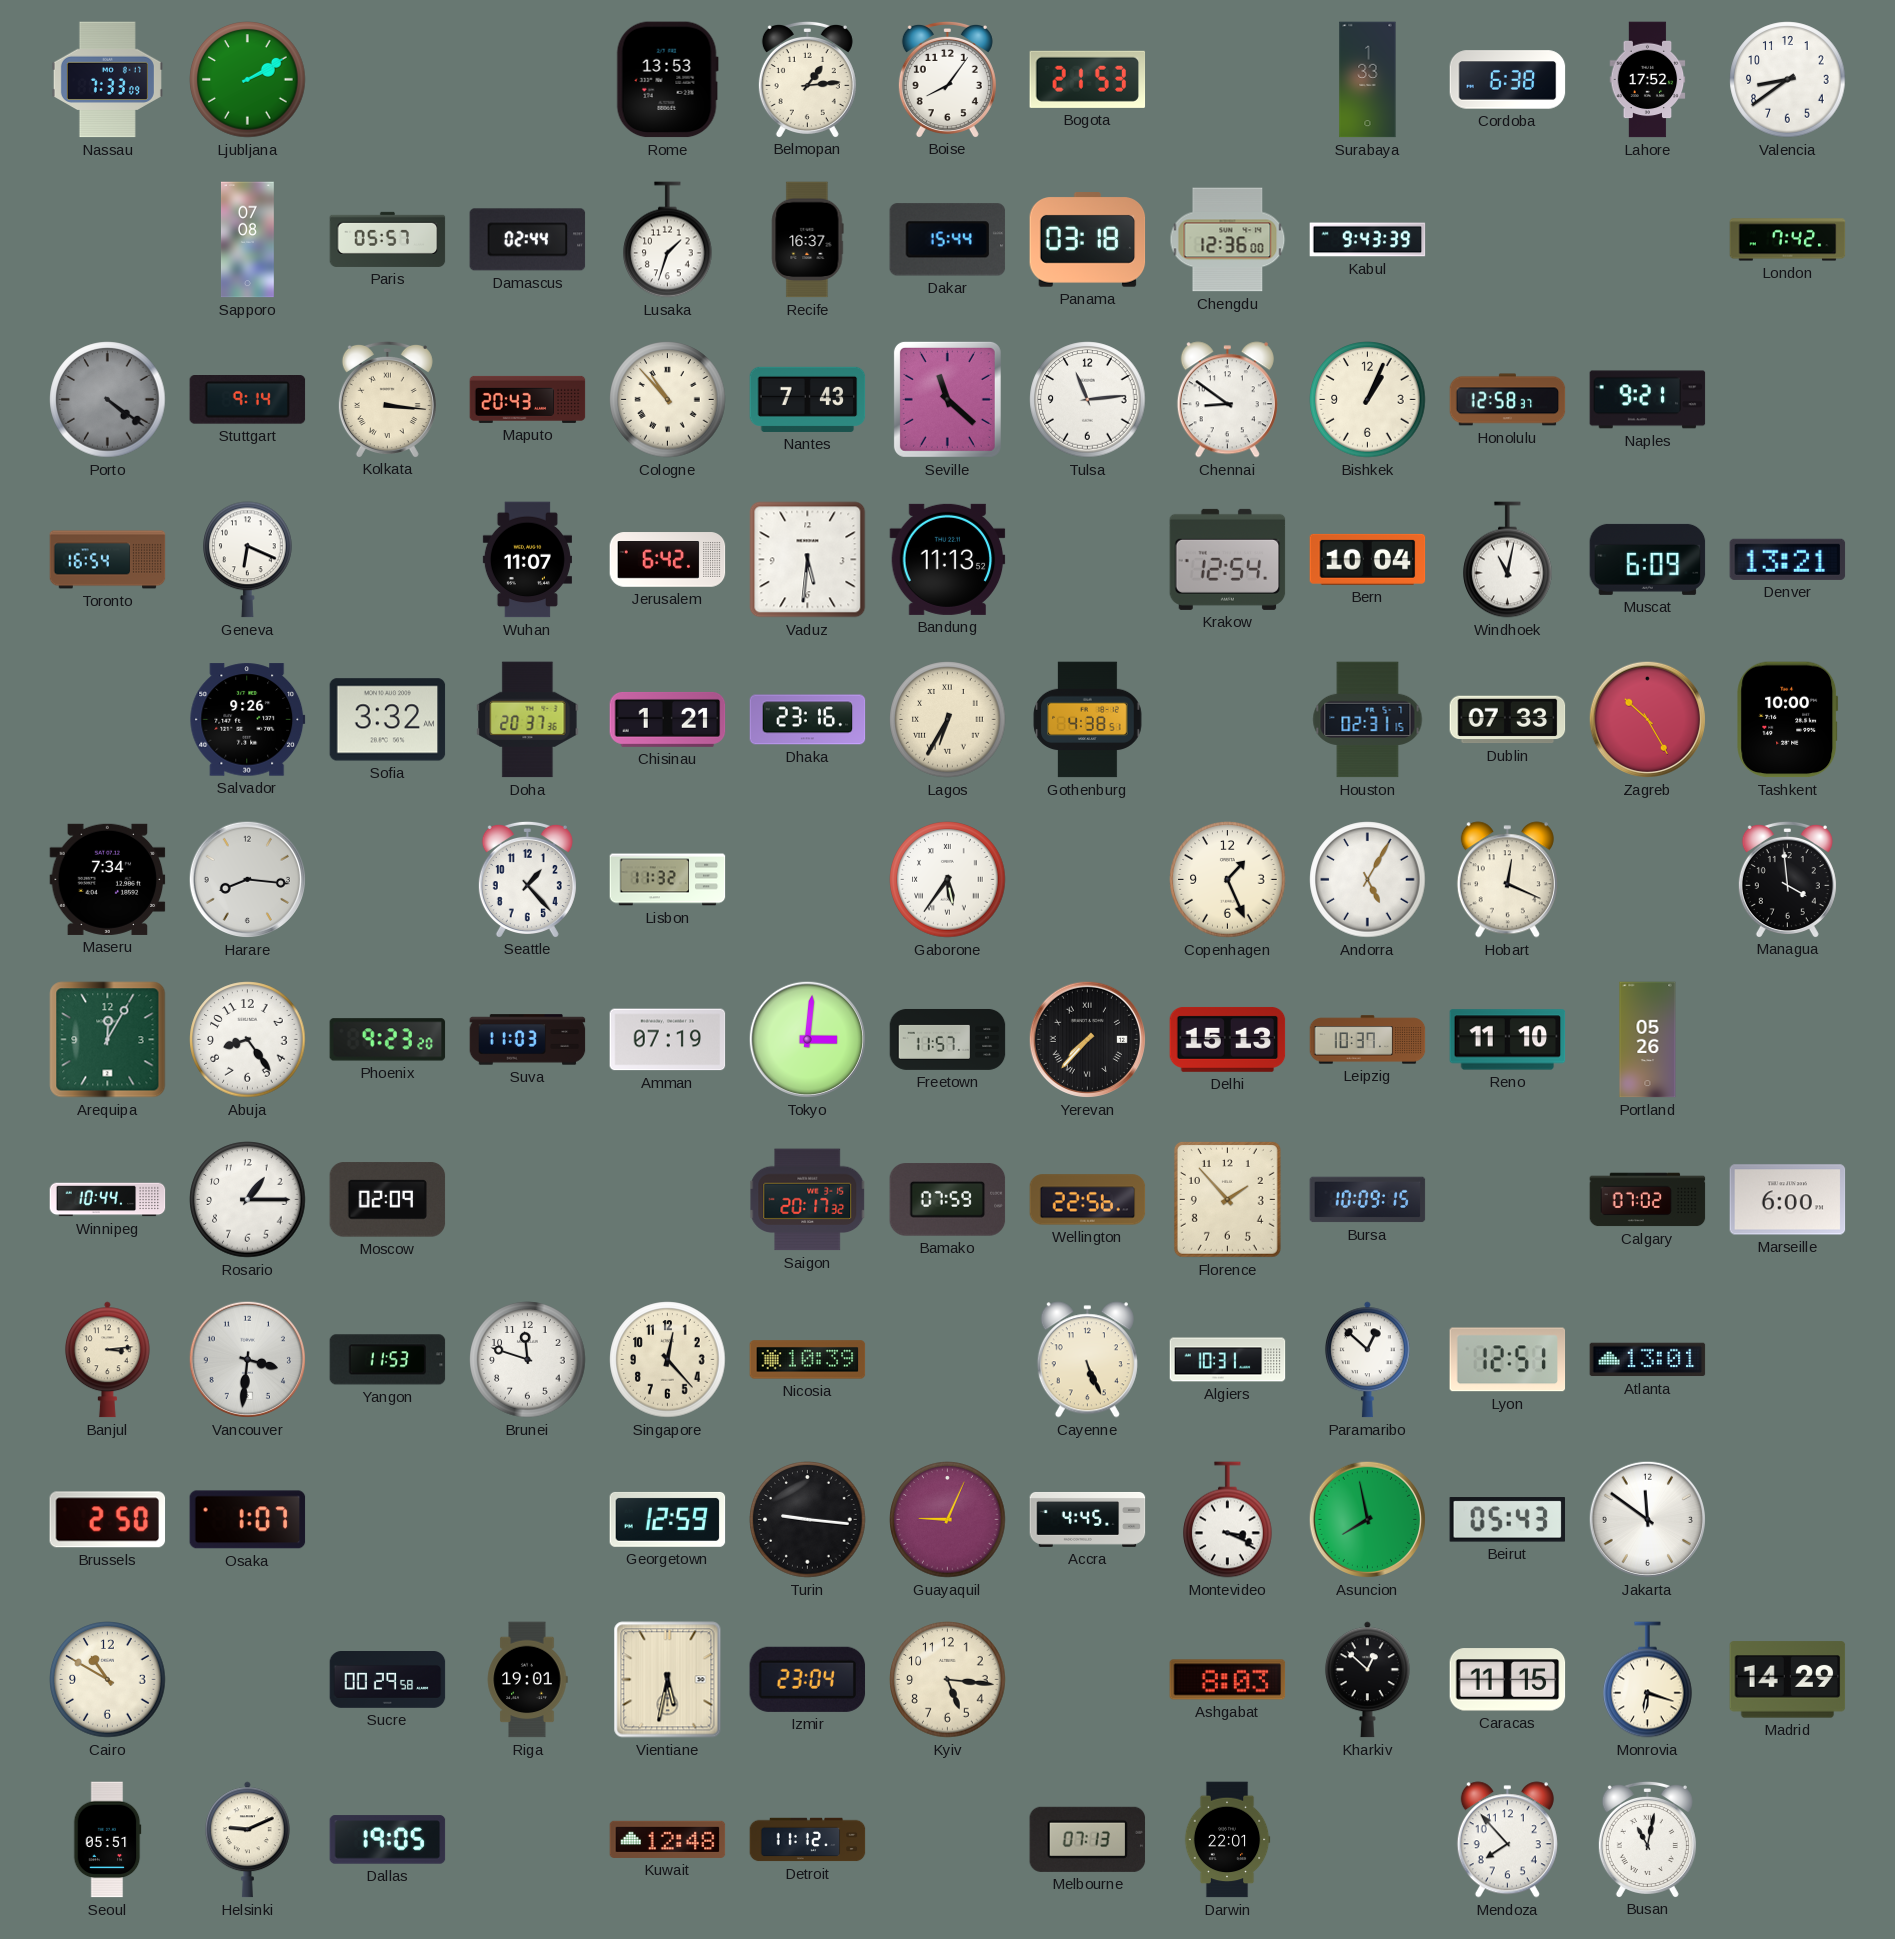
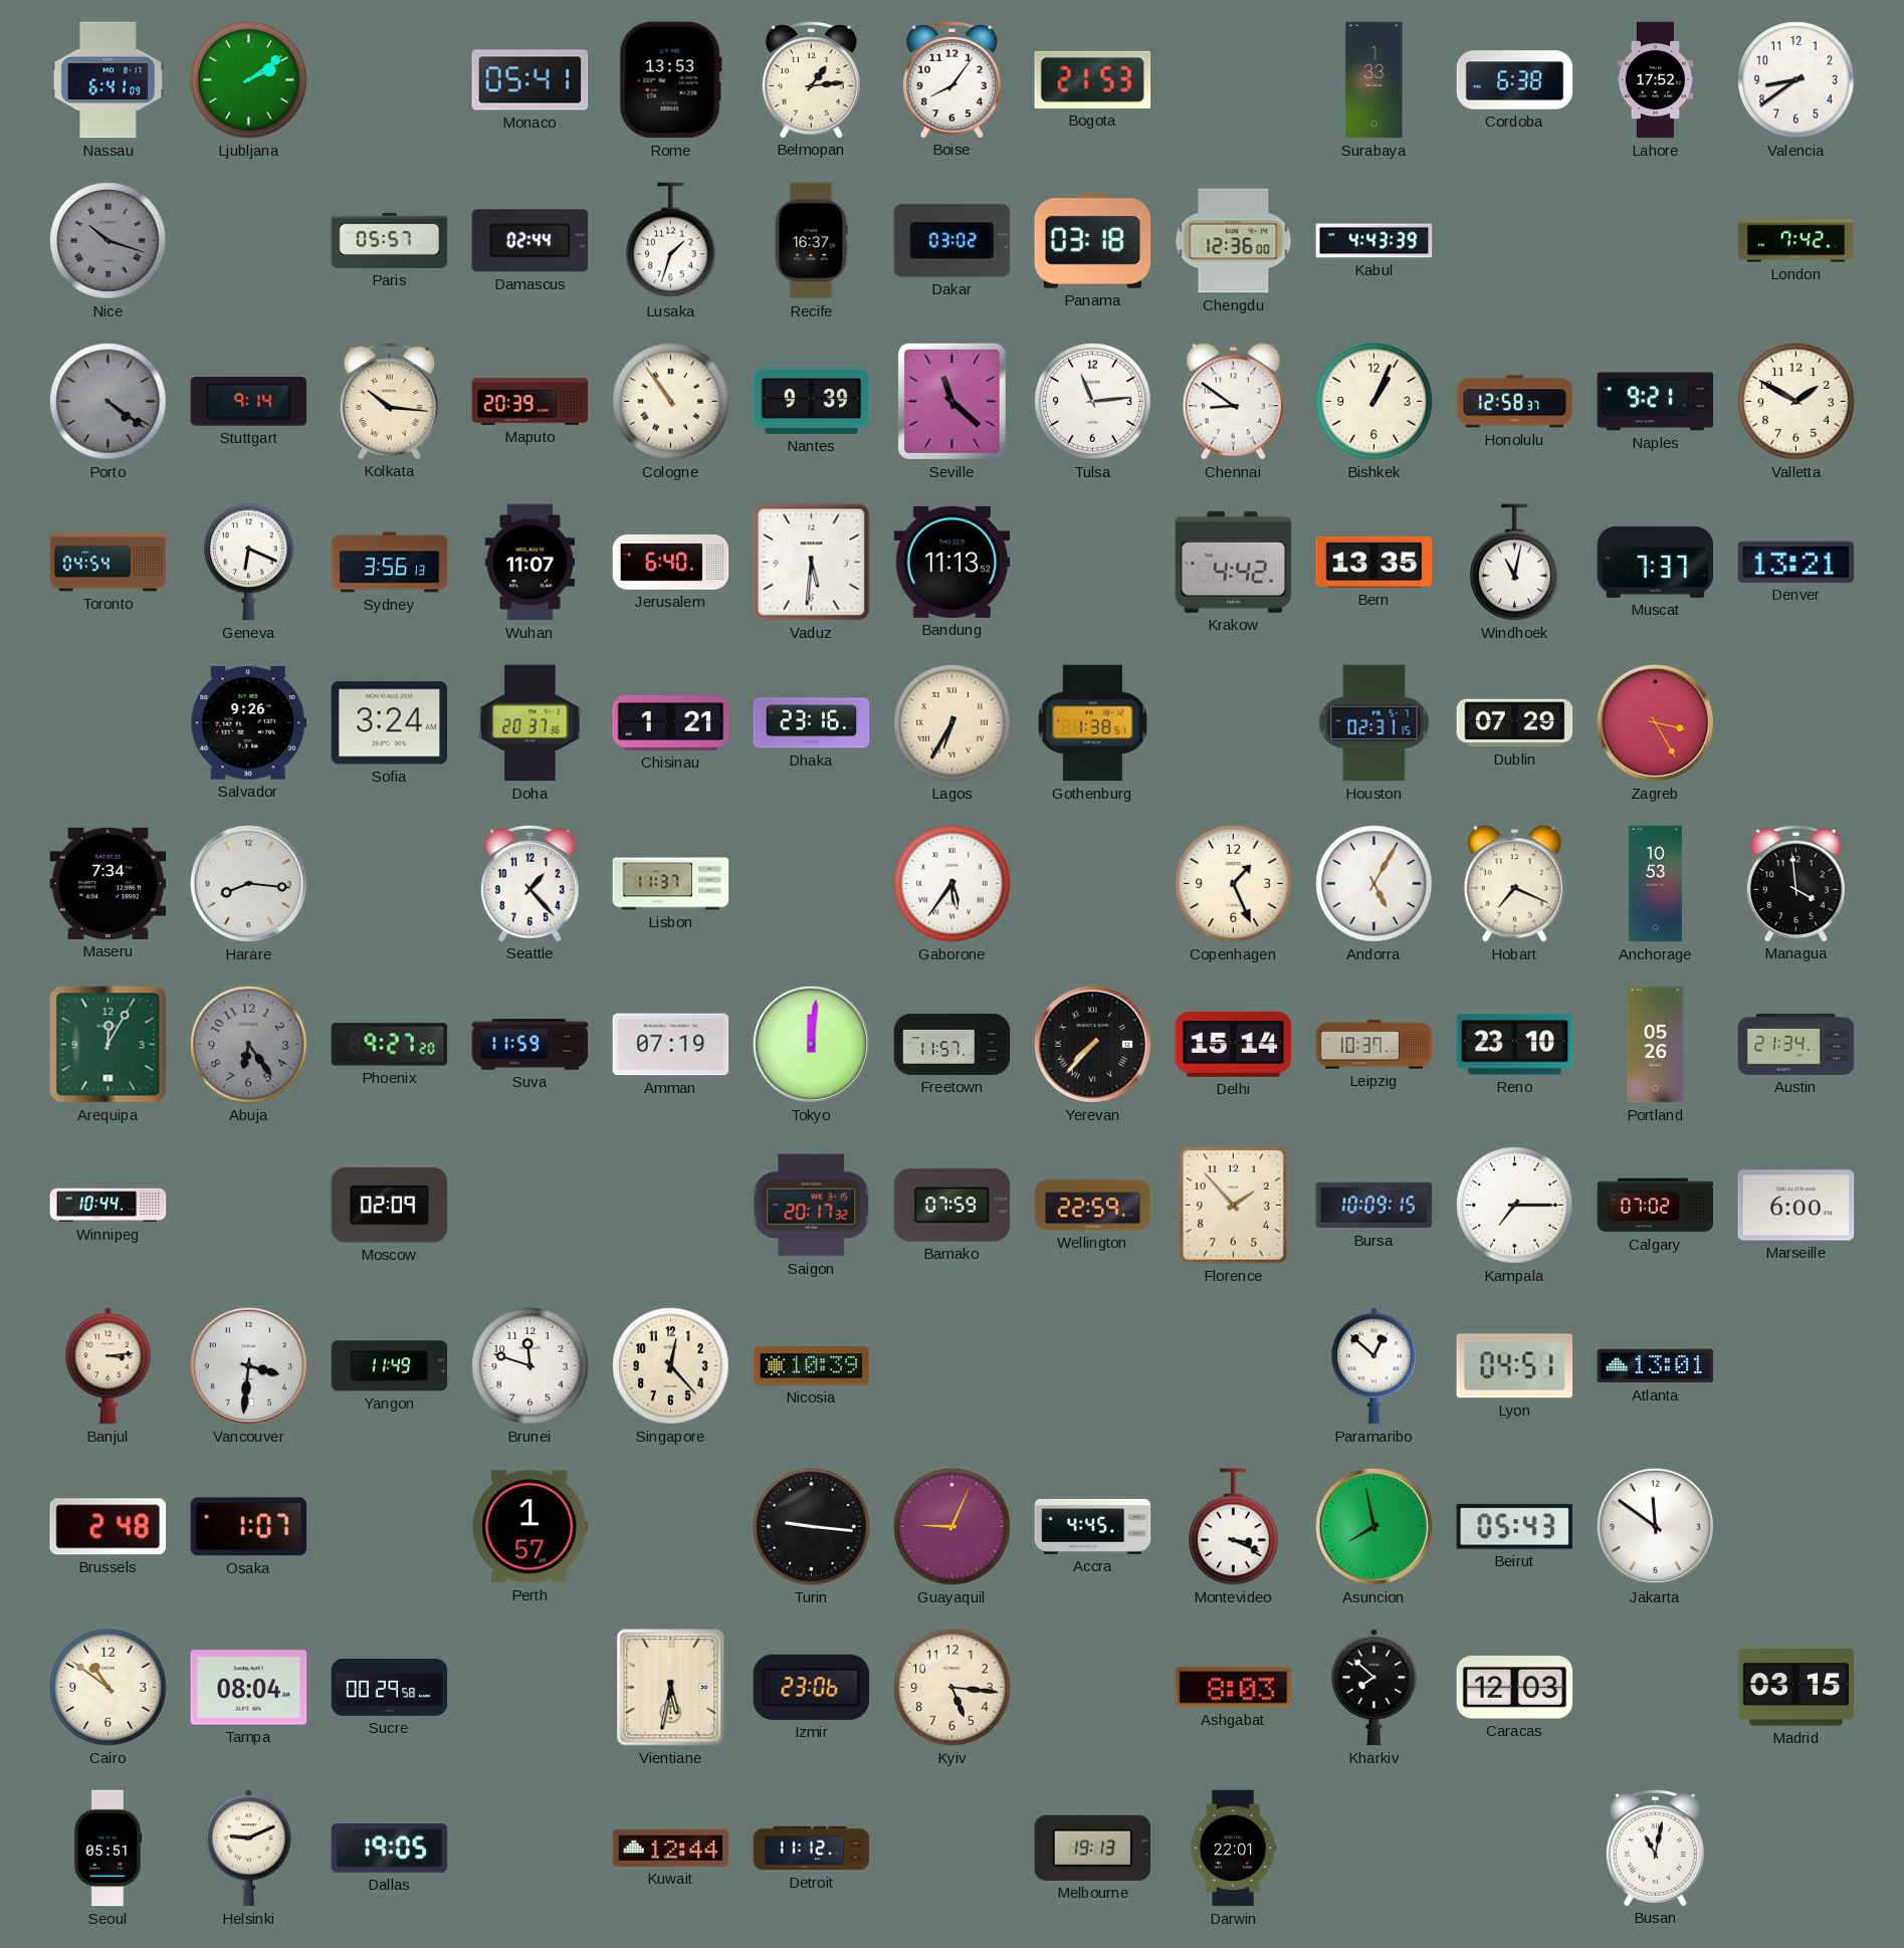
Nassau: 7:33 -> 6:41
Ljubljana: 2:10 -> 2:09
Monaco: none -> 05:41
Nice: none -> 10:18
Sapporo: 07:08 -> none
Dakar: 15:44 -> 03:02
Kabul: 9:43 -> 4:43
Kolkata: 3:16 -> 10:16
Maputo: 20:43 -> 20:39
Cologne: 10:53 -> 10:54
Nantes: 7:43 -> 9:39
Valletta: none -> 1:50
Toronto: 16:54 -> 04:54
Sydney: none -> 3:56
Jerusalem: 6:42 -> 6:40
Krakow: 12:54 -> 4:42
Bern: 10:04 -> 13:35
Muscat: 6:09 -> 7:37
Sofia: 3:32 -> 3:24
Gothenburg: 4:38 -> 1:38
Dublin: 07:33 -> 07:29
Zagreb: 10:25 -> 3:25
Tashkent: 10:00 -> none
Lisbon: 11:32 -> 11:37
Hobart: 12:19 -> 7:19
Anchorage: none -> 10:53
Abuja: 8:24 -> 6:24
Abuja dial: white -> grey
Phoenix: 9:23 -> 9:27
Suva: 11:03 -> 11:59
Tokyo: 3:01 -> 12:01
Delhi: 15:13 -> 15:14
Reno: 11:10 -> 23:10
Austin: none -> 21:34
Rosario: 1:15 -> none
Wellington: 22:56 -> 22:59
Kampala: none -> 7:15
Yangon: 11:53 -> 11:49
Cayenne: 5:26 -> none
Algiers: 10:31 -> none
Lyon: 12:51 -> 04:51
Brussels: 2:50 -> 2:48
Perth: none -> 1:57
Georgetown: 12:59 -> none
Cairo: 10:50 -> 10:51
Tampa: none -> 08:04
Riga: 19:01 -> none
Izmir: 23:04 -> 23:06
Kharkiv: 12:52 -> 7:52
Caracas: 11:15 -> 12:03
Monrovia: 6:18 -> none
Madrid: 14:29 -> 03:15
Kuwait: 12:48 -> 12:44
Melbourne: 07:13 -> 19:13
Mendoza: 7:53 -> none
